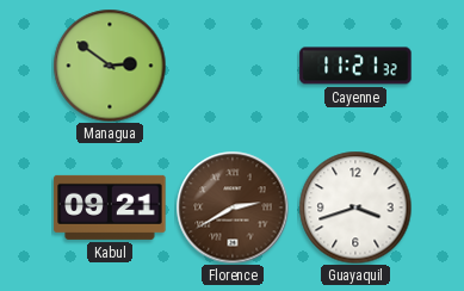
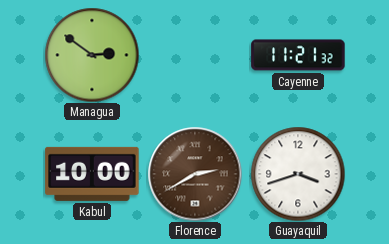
Kabul: 09:21 -> 10:00
